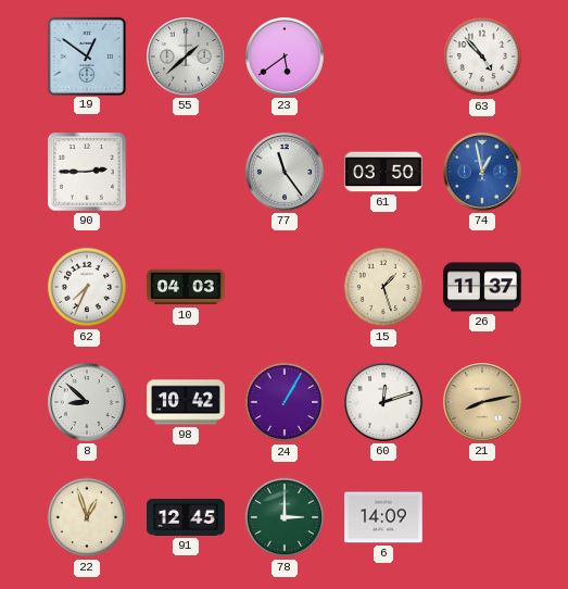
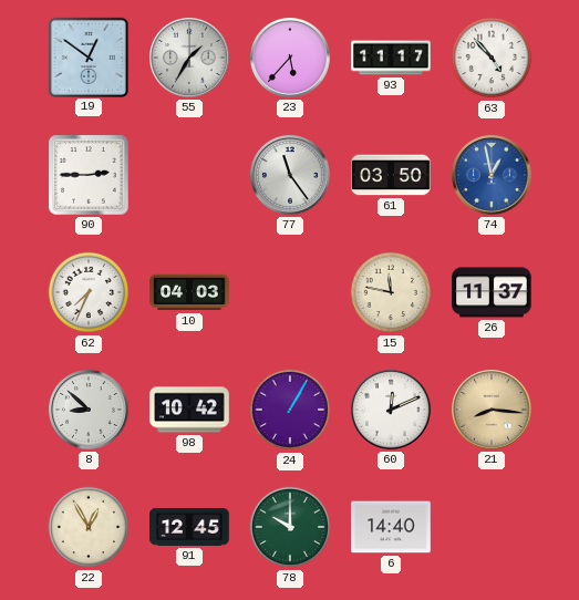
55: 1:38 -> 1:35
23: 5:39 -> 5:37
93: none -> 11:17
15: 1:27 -> 11:47
60: 12:12 -> 12:11
21: 8:13 -> 8:16
22: 12:57 -> 12:55
78: 3:00 -> 10:00
6: 14:09 -> 14:40
